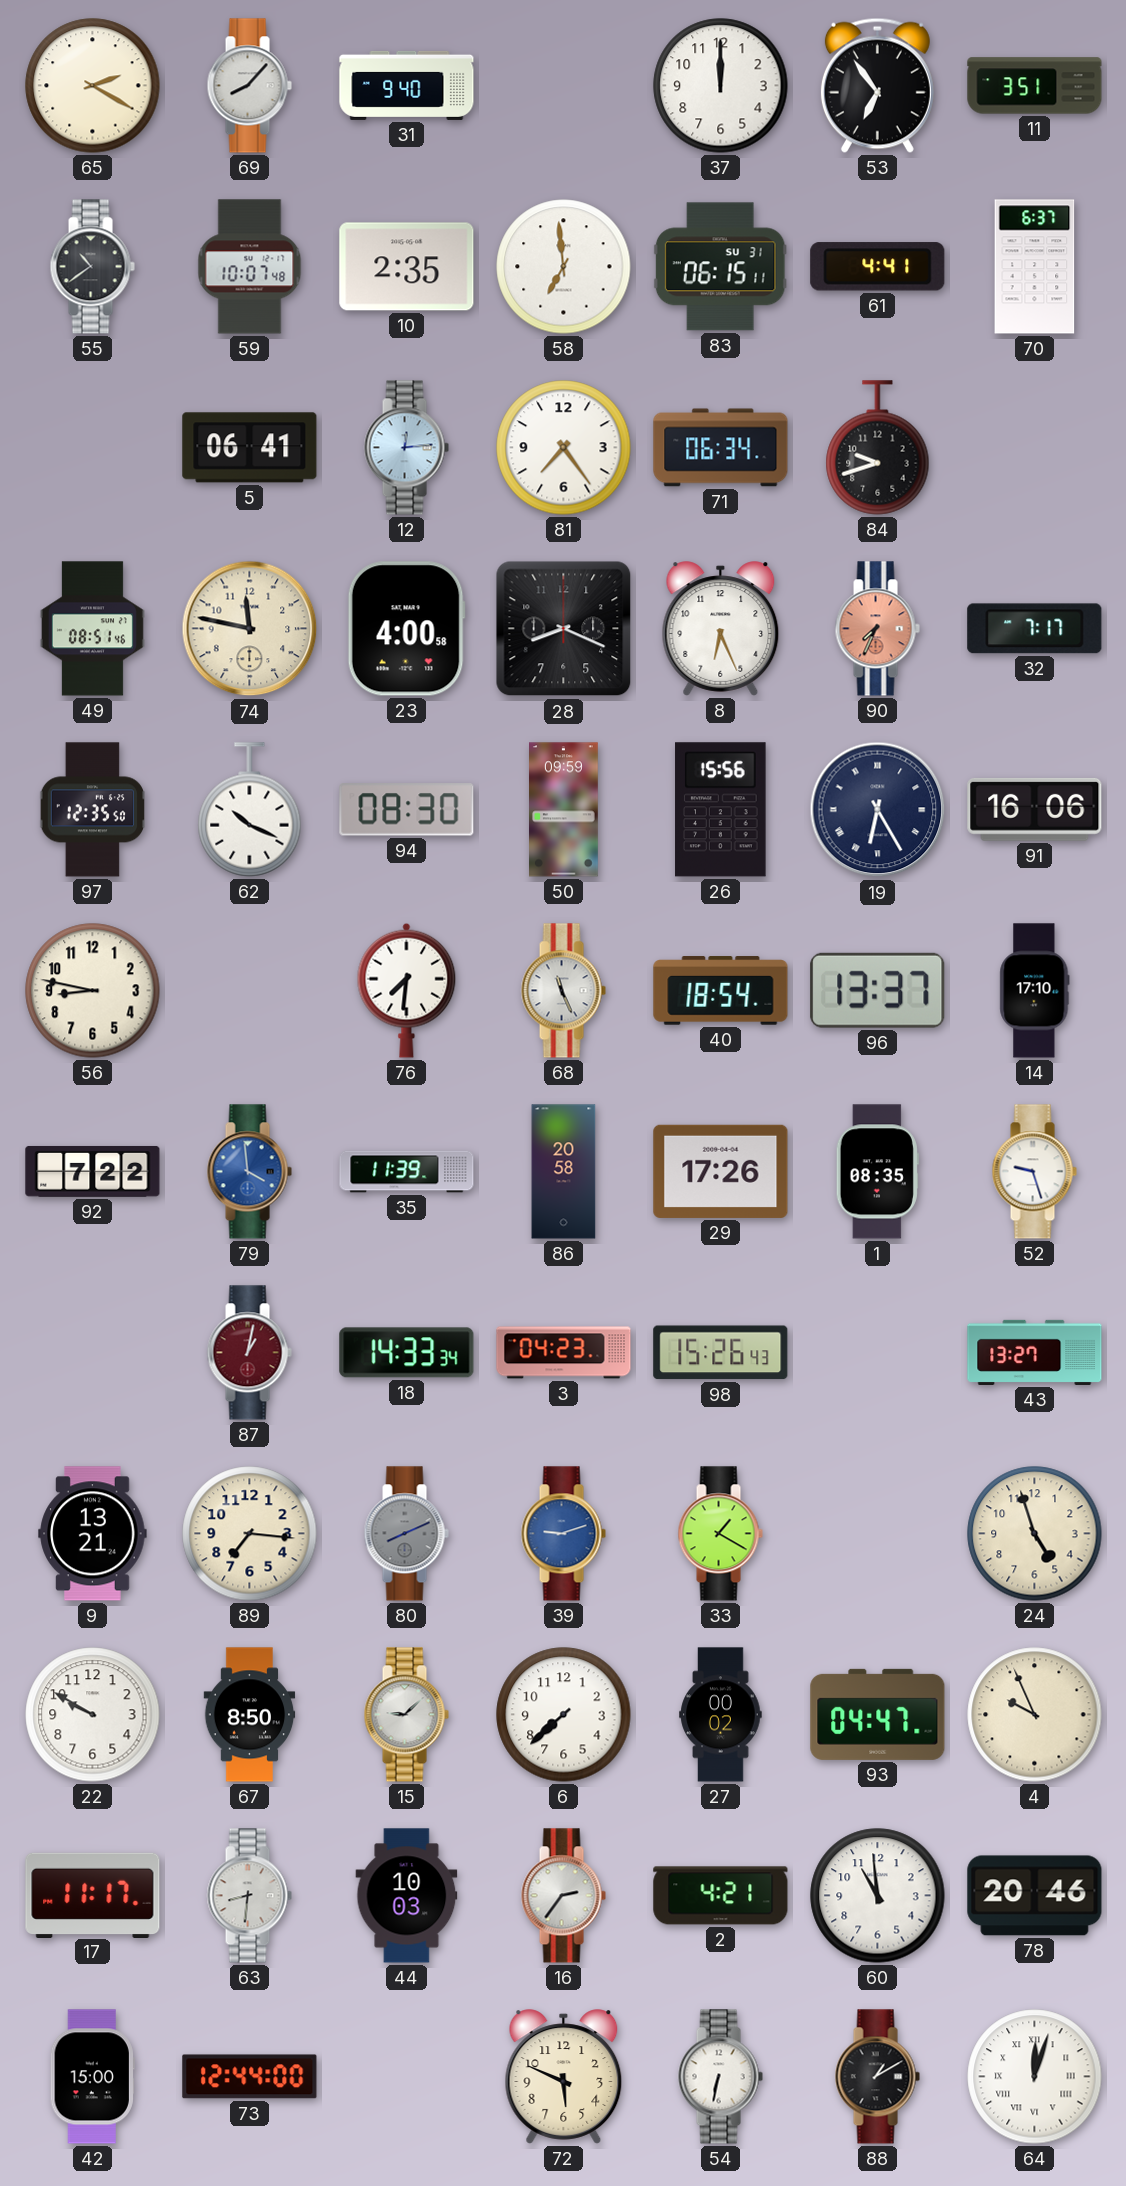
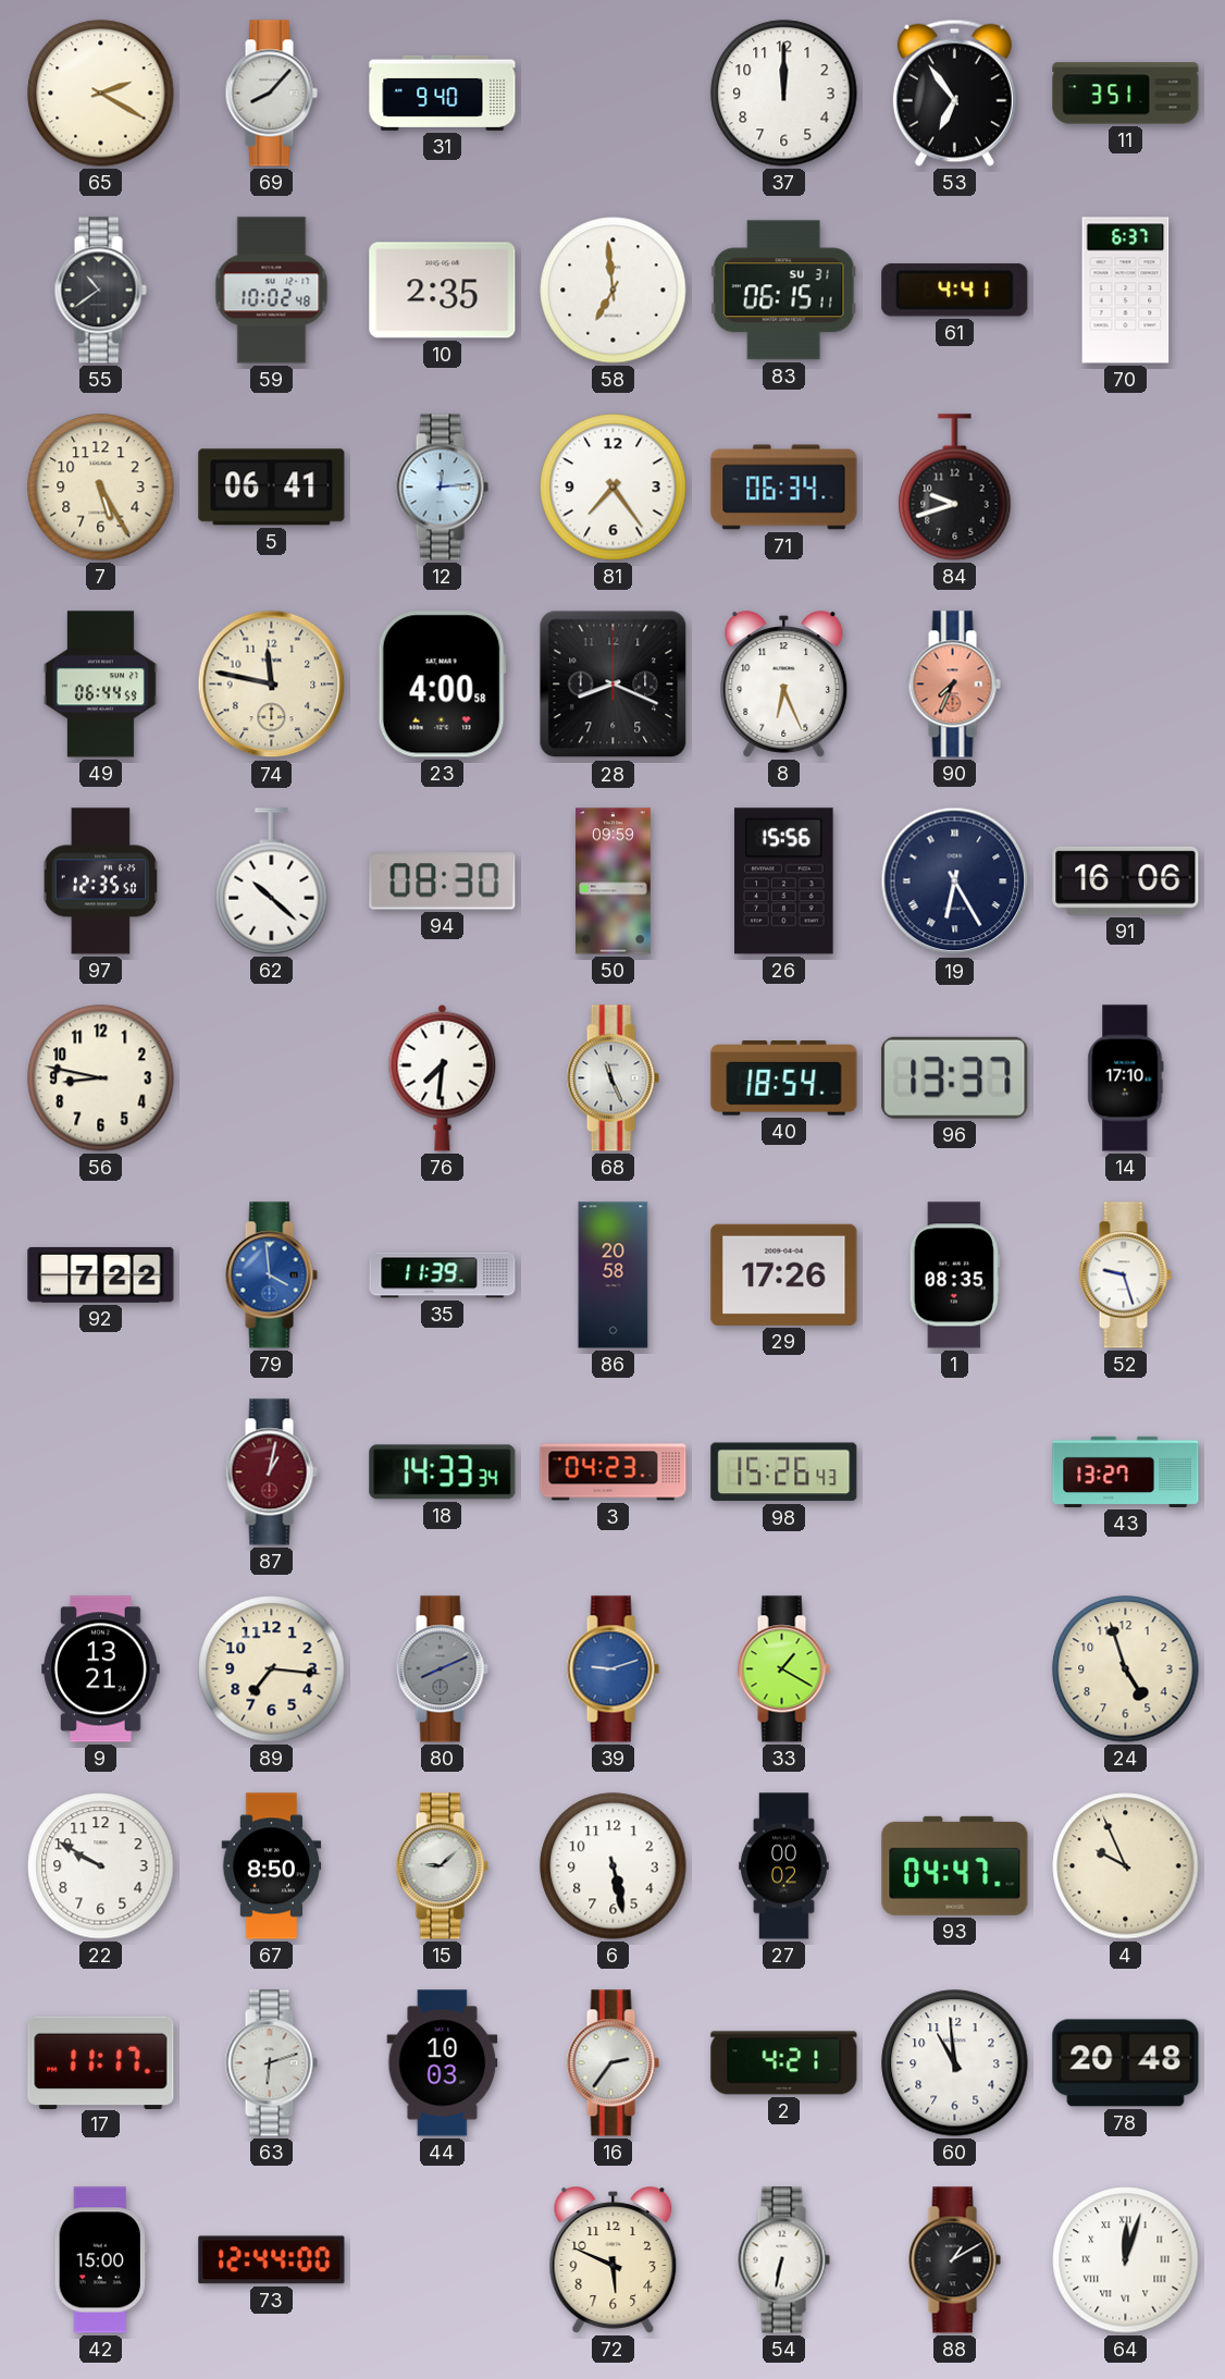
59: 10:07 -> 10:02
7: none -> 5:25
49: 08:51 -> 06:44
32: 7:17 -> none
62: 10:19 -> 10:22
6: 7:38 -> 5:28
63: 8:31 -> 6:12
78: 20:46 -> 20:48
